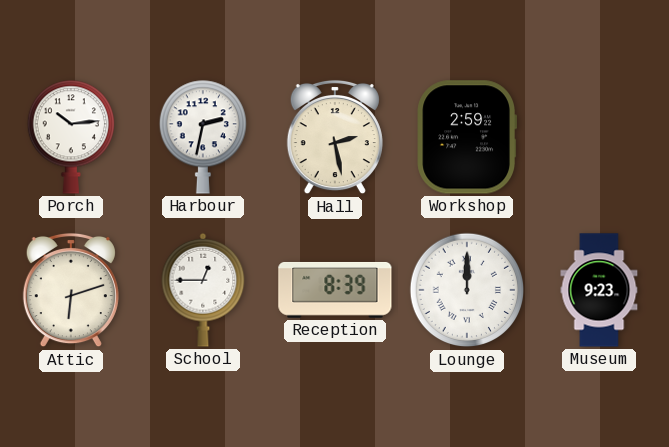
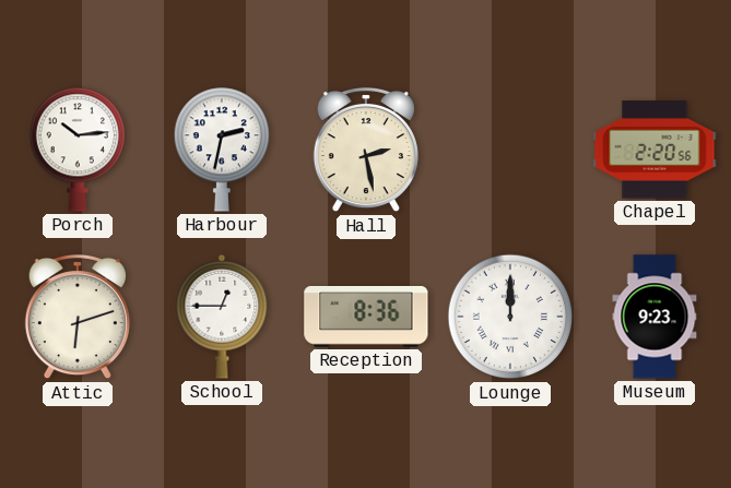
Workshop: 2:59 -> none
Chapel: none -> 2:20
Reception: 8:39 -> 8:36
